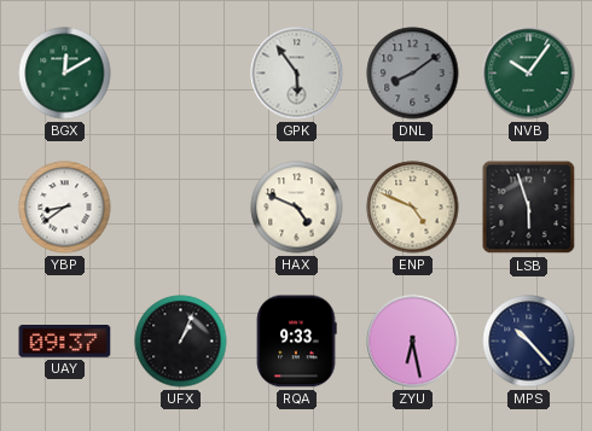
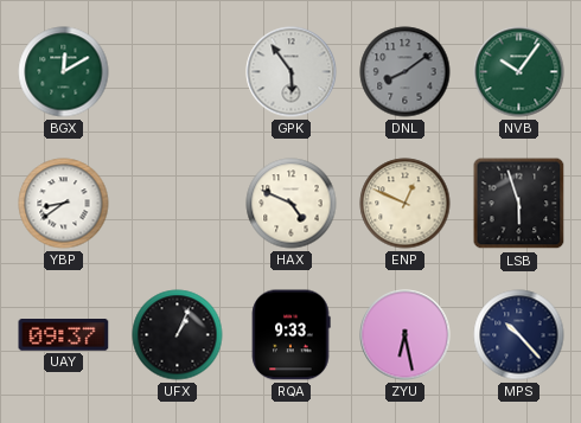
ENP: 4:49 -> 12:49
